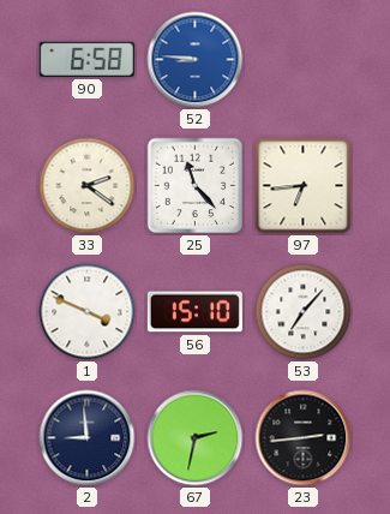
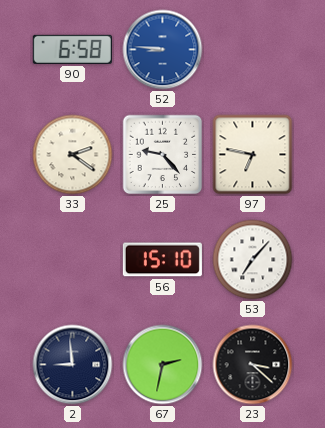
25: 11:23 -> 9:23
97: 6:44 -> 6:47
1: 3:49 -> none
23: 2:44 -> 3:22
